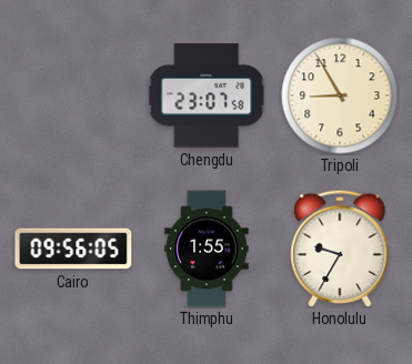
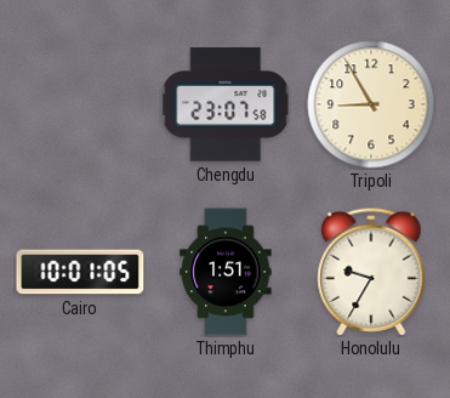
Cairo: 09:56 -> 10:01
Thimphu: 1:55 -> 1:51
